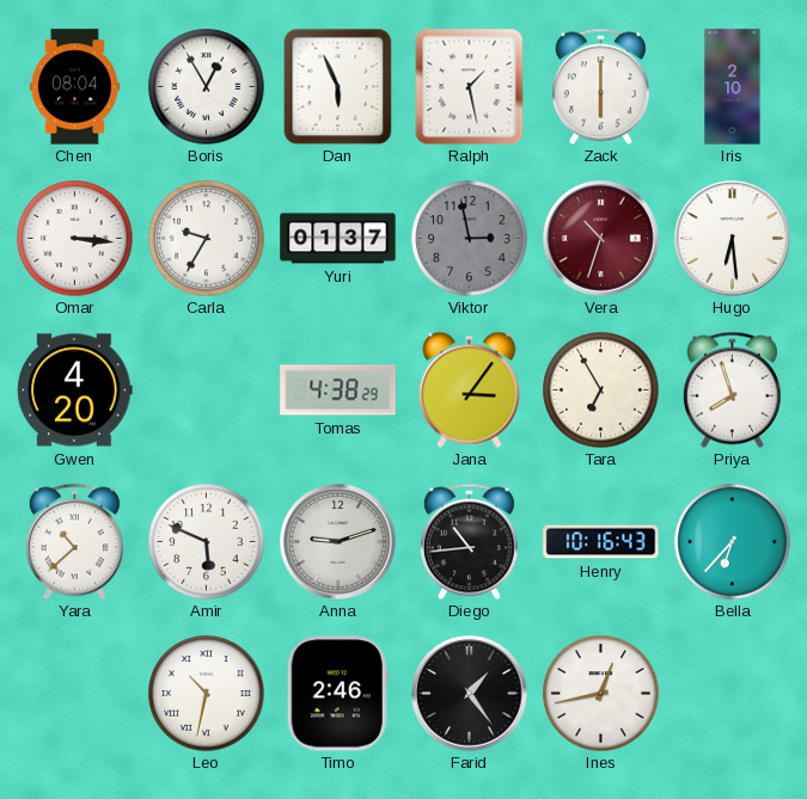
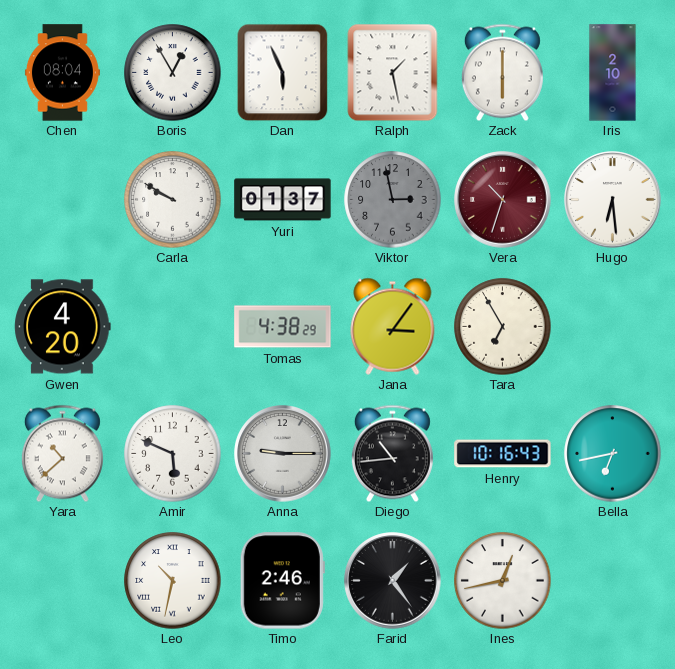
Omar: 3:16 -> none
Carla: 9:35 -> 9:50
Priya: 7:57 -> none
Anna: 9:12 -> 9:15
Bella: 6:37 -> 6:43
